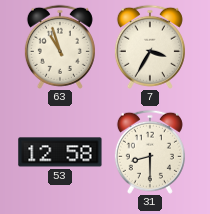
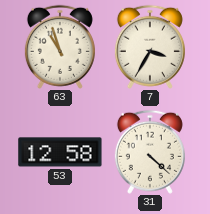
31: 8:30 -> 4:22
